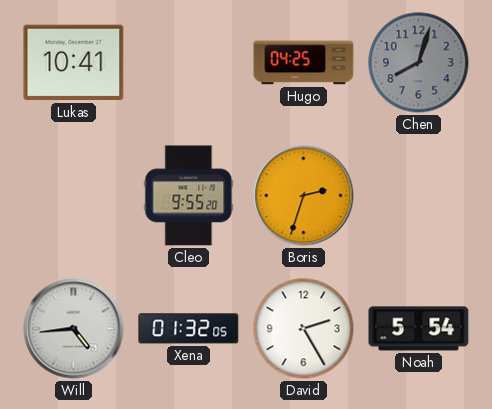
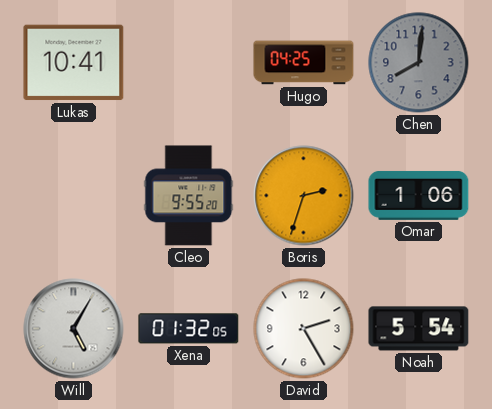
Chen: 8:03 -> 8:01
Omar: none -> 1:06
Will: 4:44 -> 5:05
